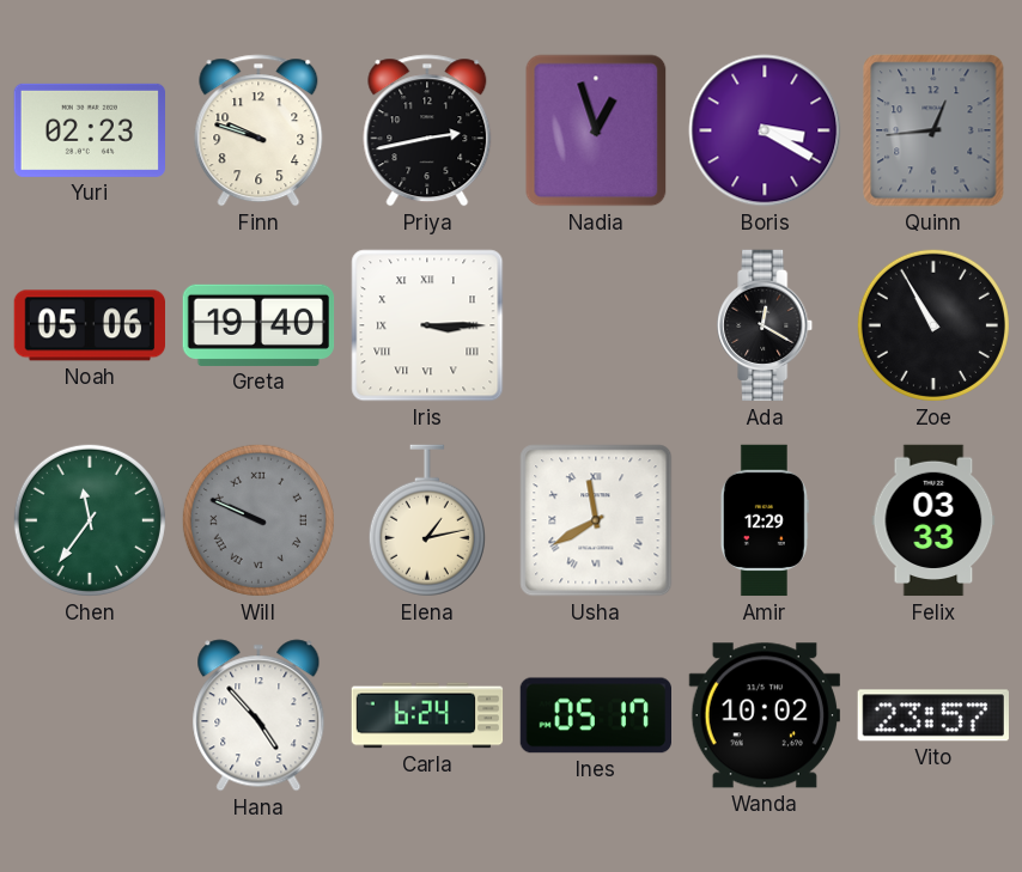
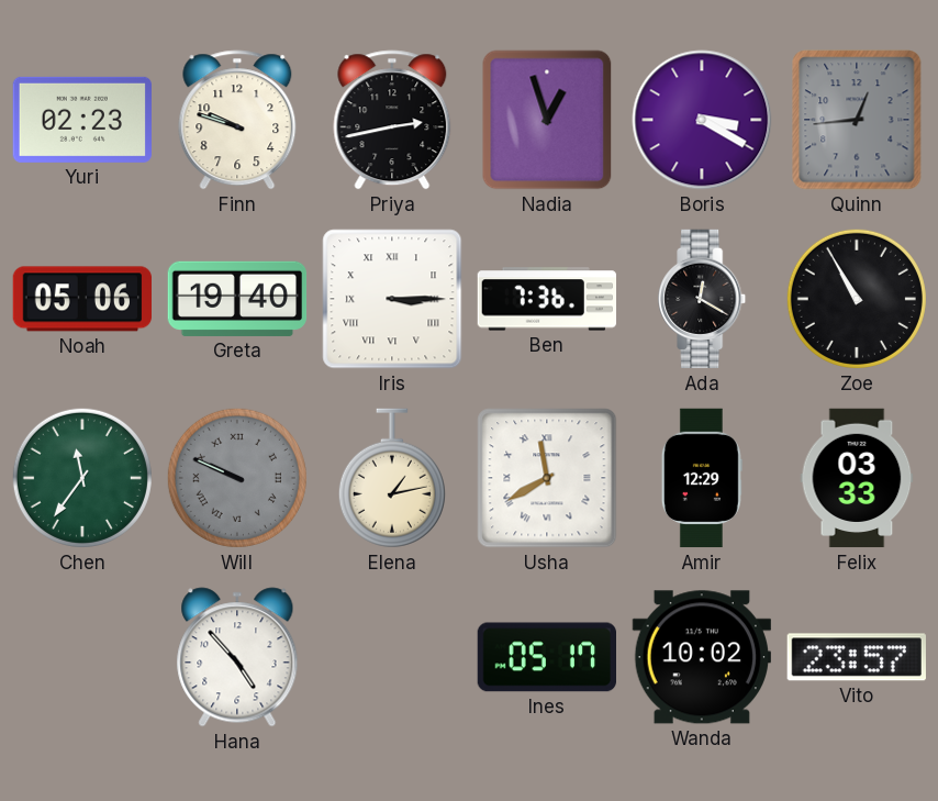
Ben: none -> 7:36
Carla: 6:24 -> none
